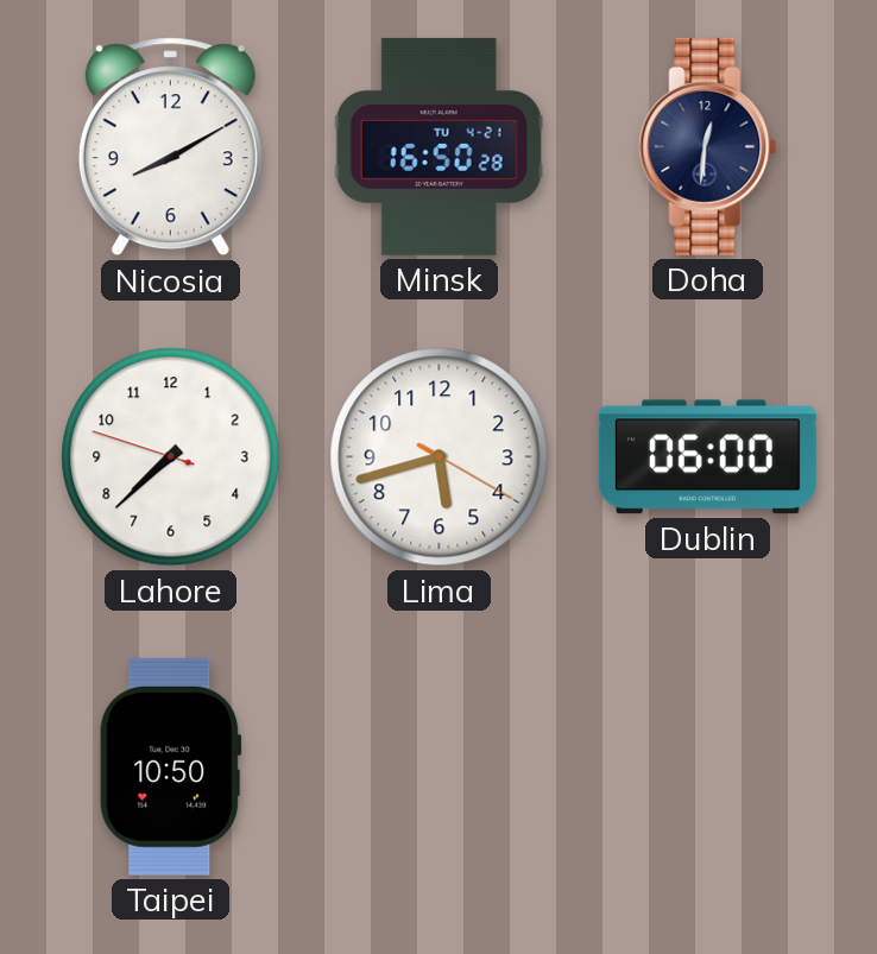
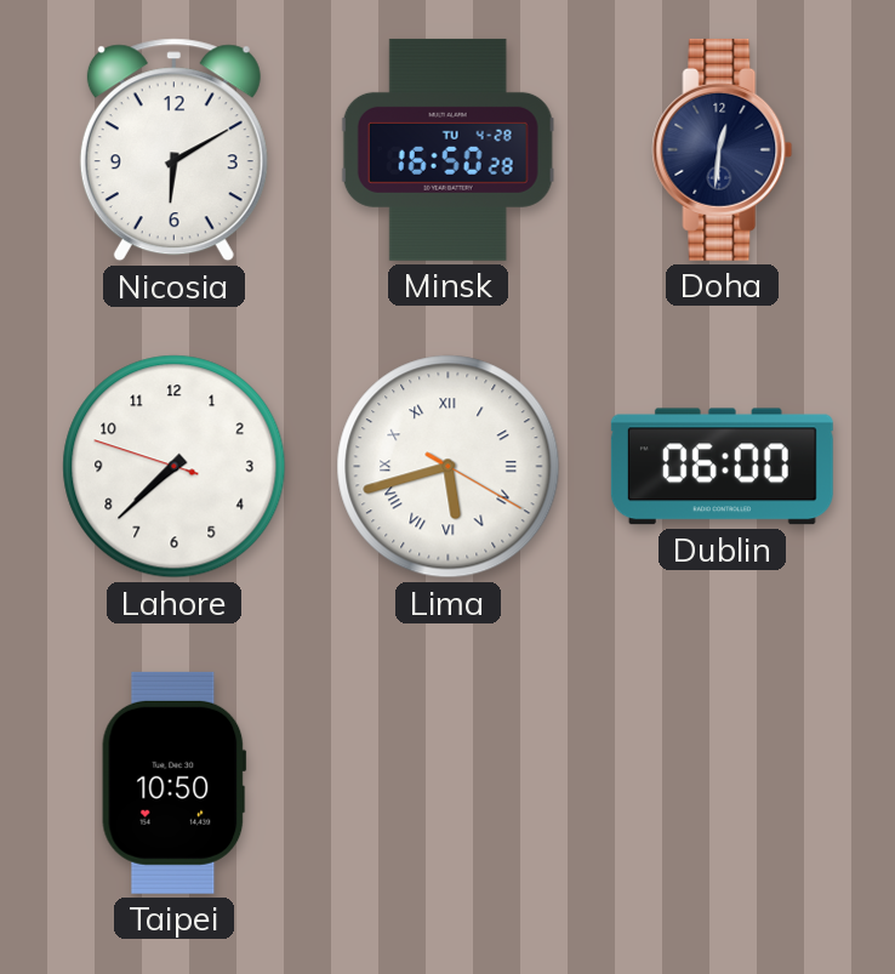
Nicosia: 8:10 -> 6:10
Minsk date: TU 4-21 -> TU 4-28
Lima numerals: Arabic -> Roman
